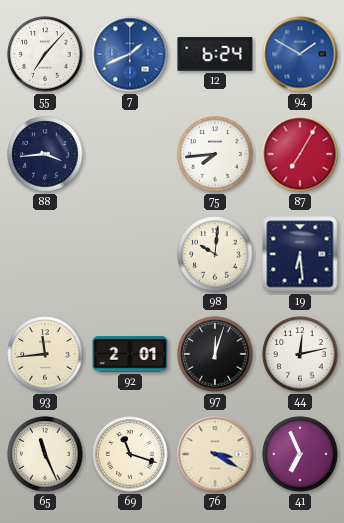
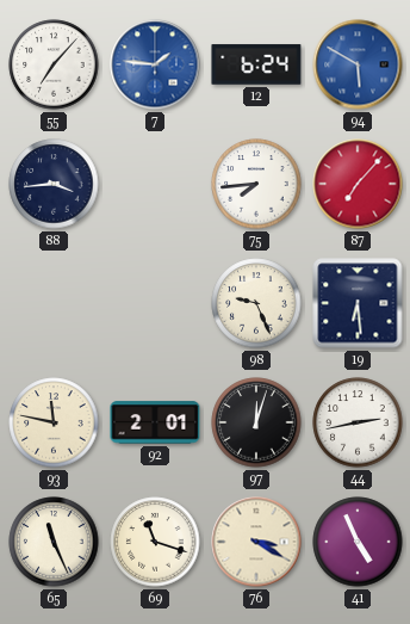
7: 1:41 -> 1:46
94: 1:50 -> 5:50
87: 7:05 -> 7:07
98: 10:01 -> 9:26
93: 11:44 -> 11:47
44: 12:13 -> 2:43
41: 6:56 -> 4:56
